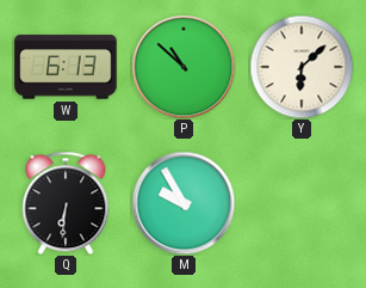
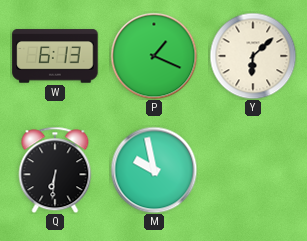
P: 10:52 -> 1:19
M: 9:55 -> 9:58
